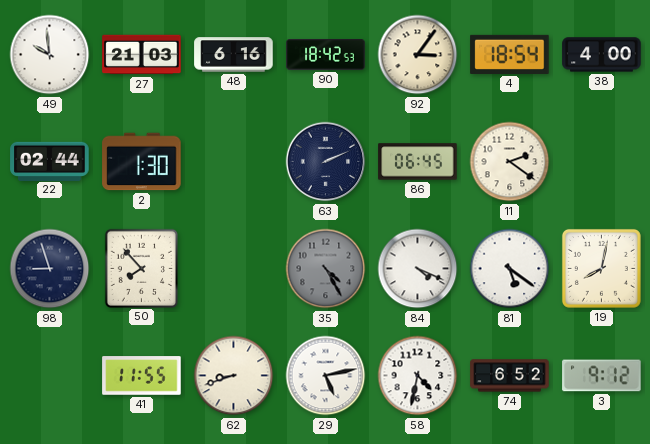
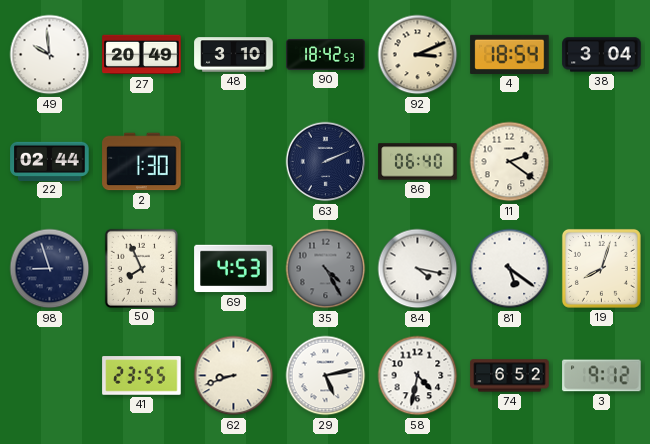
27: 21:03 -> 20:49
48: 6:16 -> 3:10
92: 3:06 -> 3:11
38: 4:00 -> 3:04
86: 06:45 -> 06:40
50: 7:53 -> 7:56
69: none -> 4:53
84: 4:19 -> 4:17
19: 8:02 -> 8:03
41: 11:55 -> 23:55
